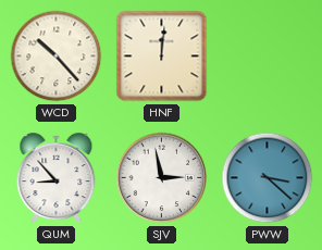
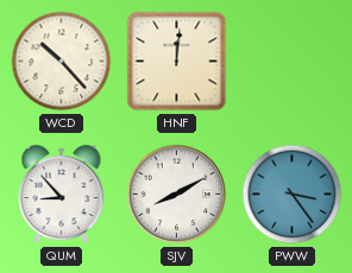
SJV: 2:58 -> 8:10
PWW: 3:22 -> 3:24
